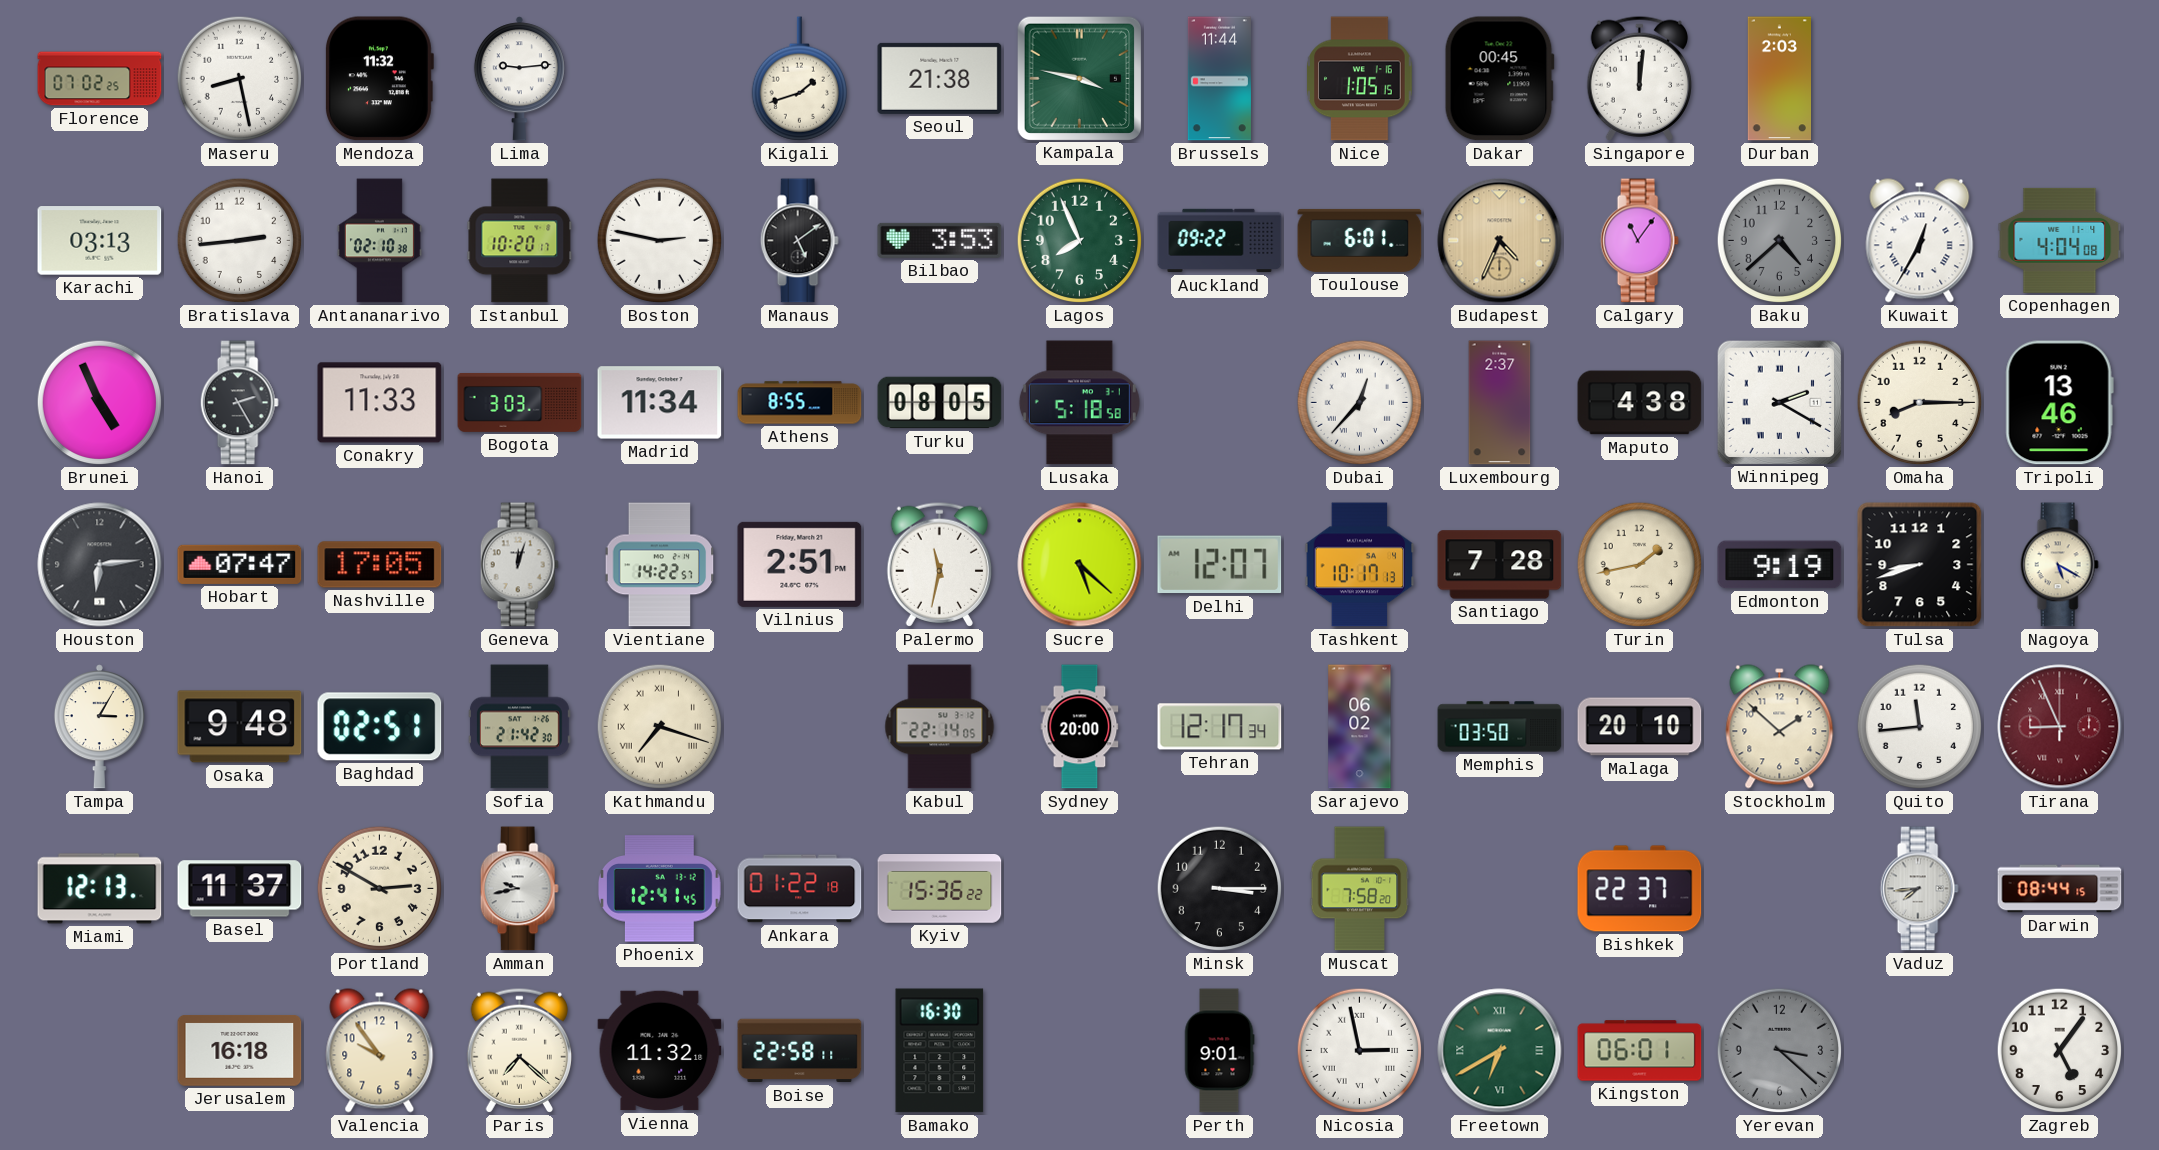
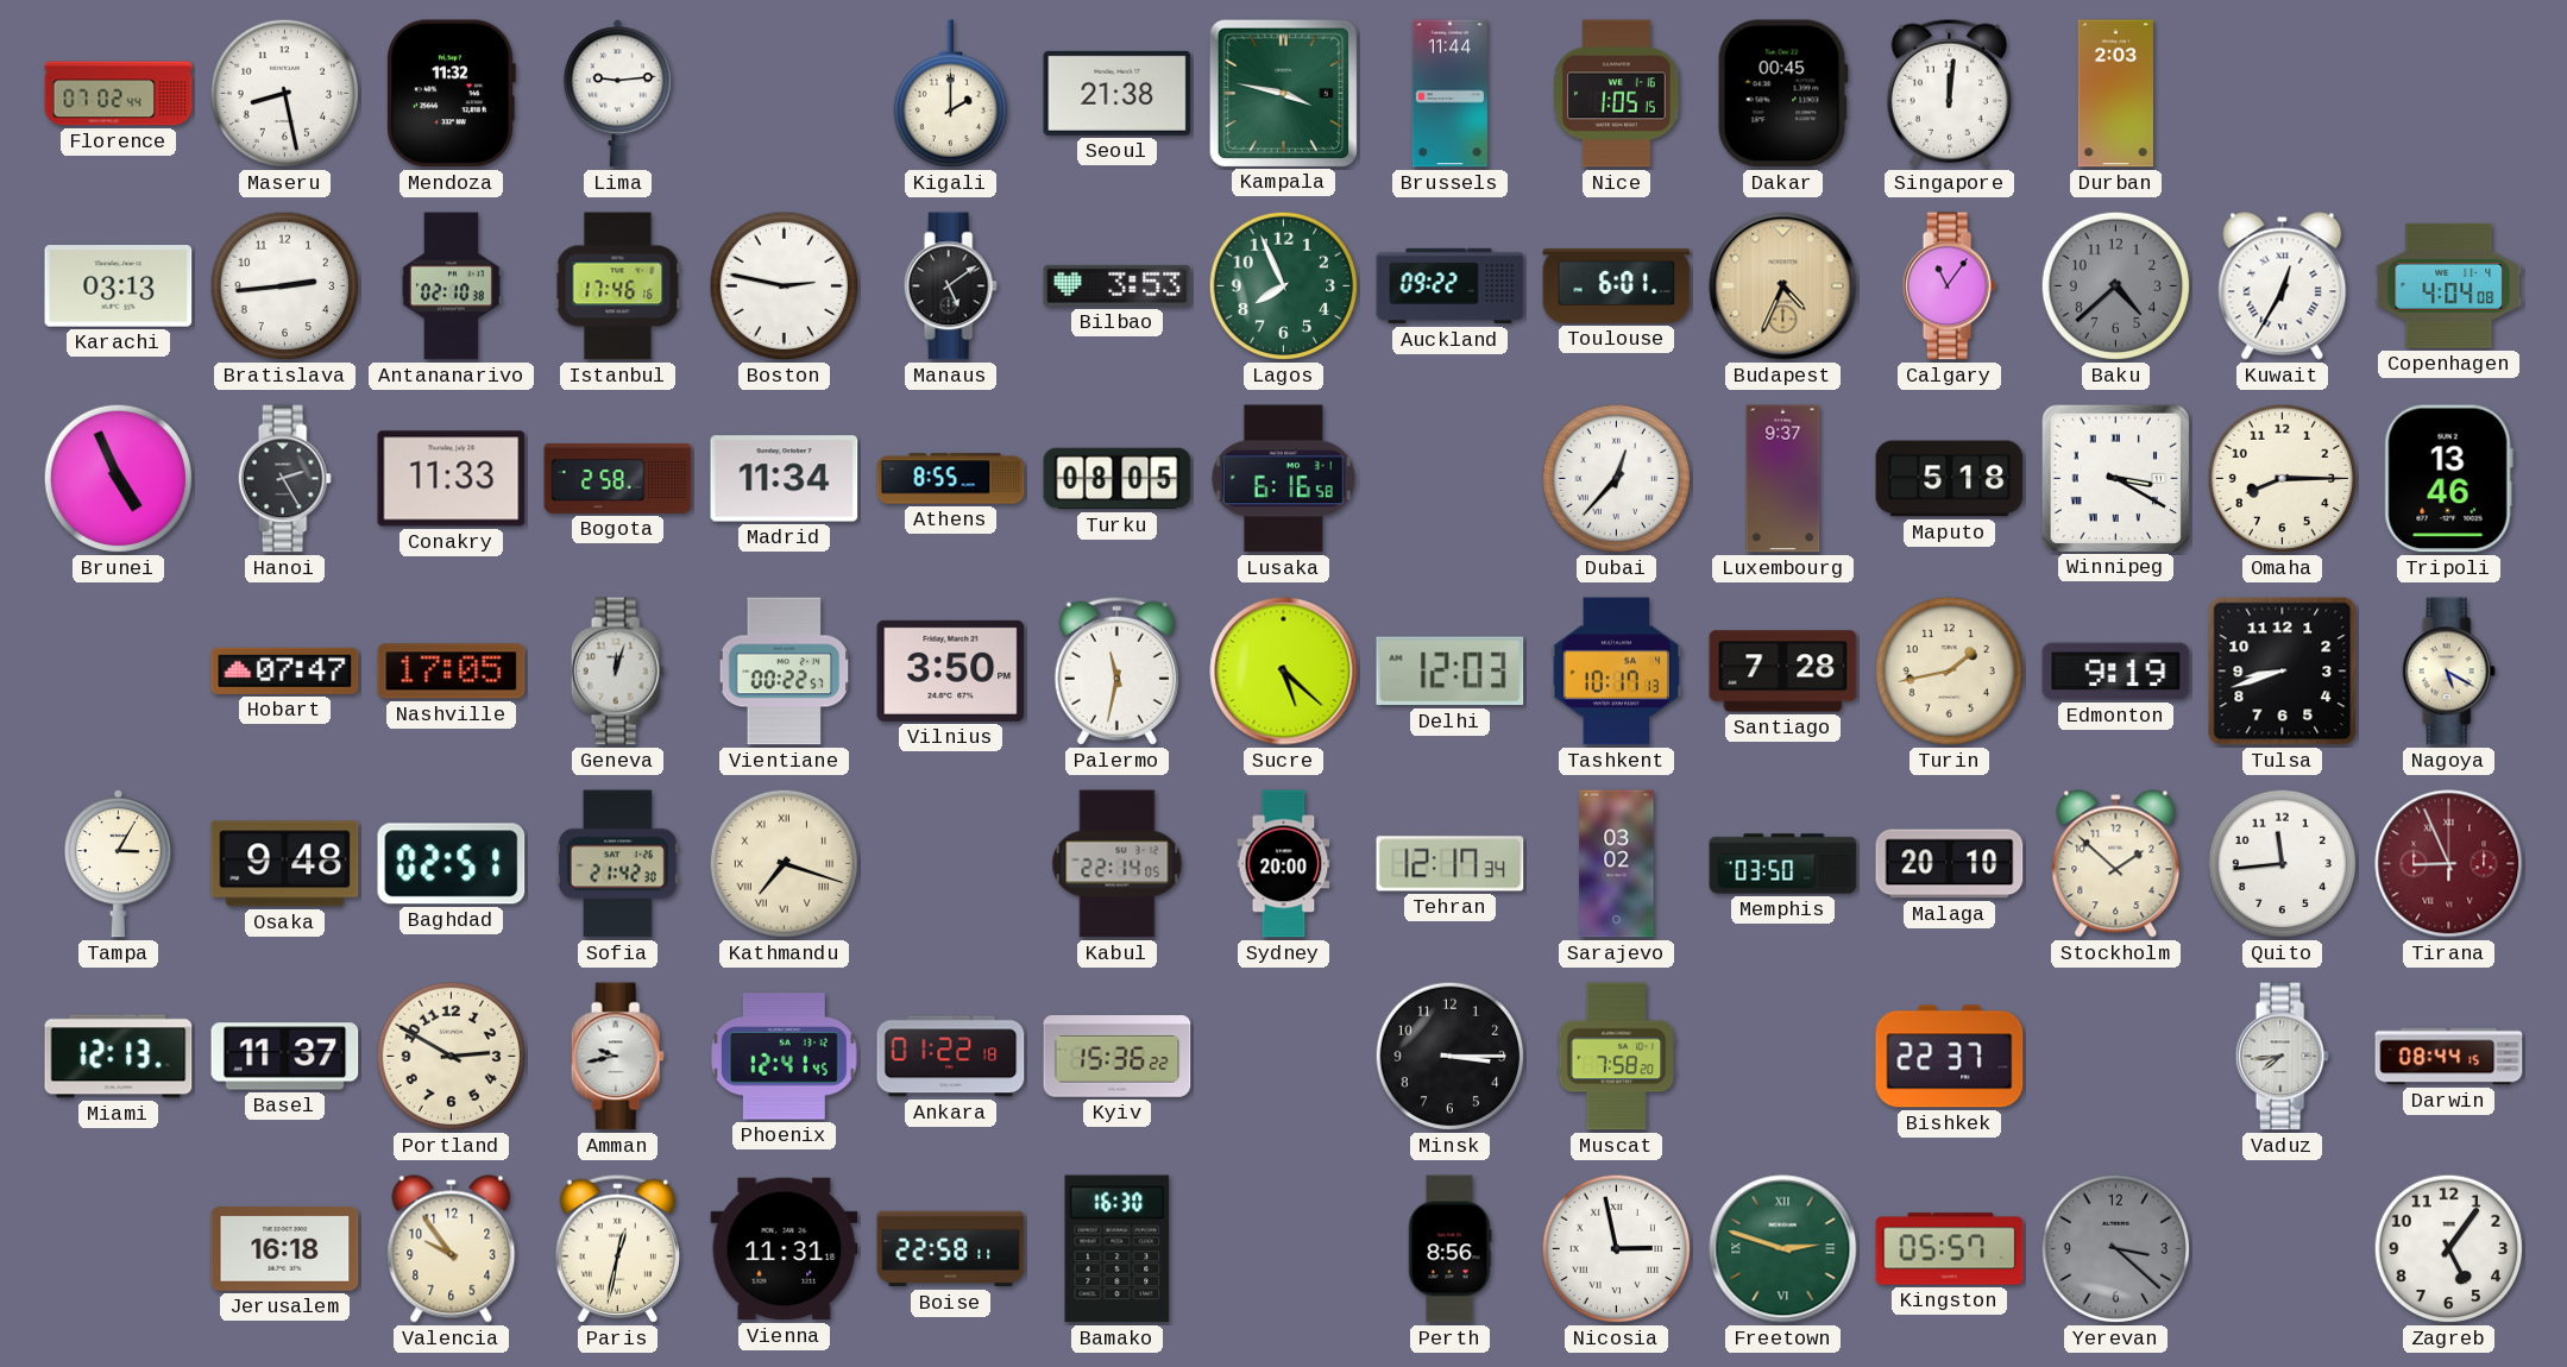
Florence: 07:02:25 -> 07:02:44
Kigali: 1:42 -> 2:00
Istanbul: 10:20 -> 17:46
Bogota: 3:03 -> 2:58
Lusaka: 5:18 -> 6:16
Luxembourg: 2:37 -> 9:37
Maputo: 4:38 -> 5:18
Winnipeg: 2:20 -> 3:20
Houston: 6:14 -> none
Vientiane: 14:22 -> 00:22
Vilnius: 2:51 -> 3:50
Delhi: 12:07 -> 12:03
Sarajevo: 06:02 -> 03:02
Paris: 7:22 -> 12:32
Vienna: 11:32 -> 11:31
Perth: 9:01 -> 8:56
Freetown: 6:40 -> 2:48
Kingston: 06:01 -> 05:57
